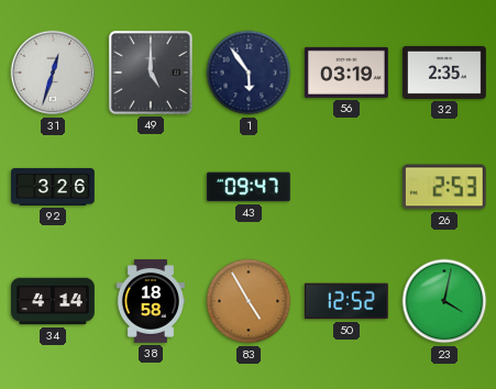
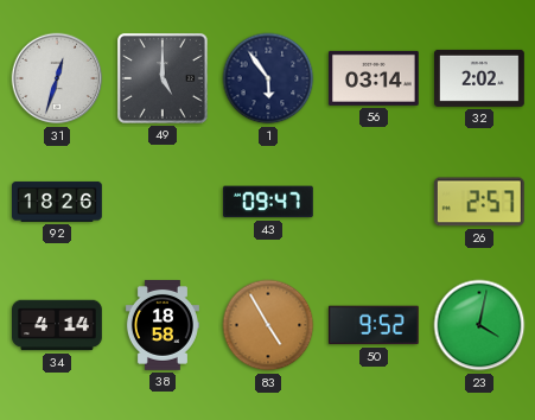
56: 03:19 -> 03:14
32: 2:35 -> 2:02
92: 3:26 -> 18:26
26: 2:53 -> 2:57
50: 12:52 -> 9:52
